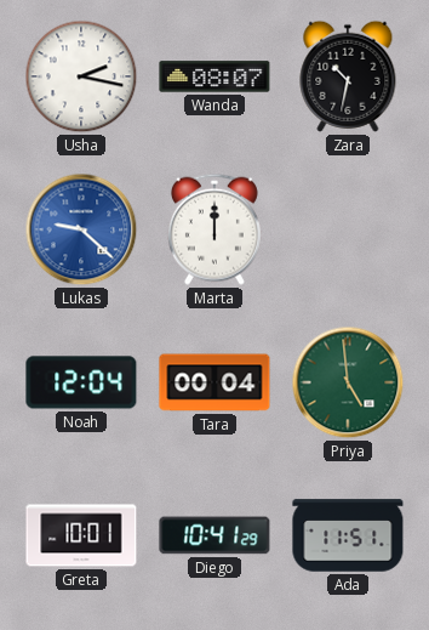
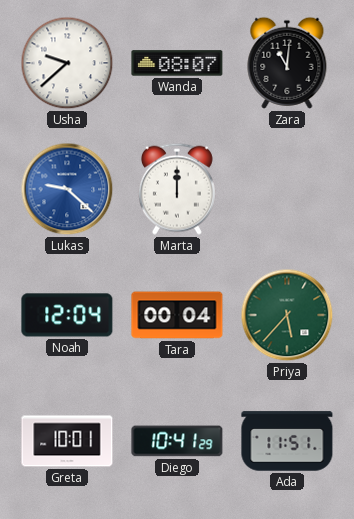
Usha: 2:17 -> 9:38
Zara: 10:32 -> 11:01
Priya: 4:59 -> 5:37
